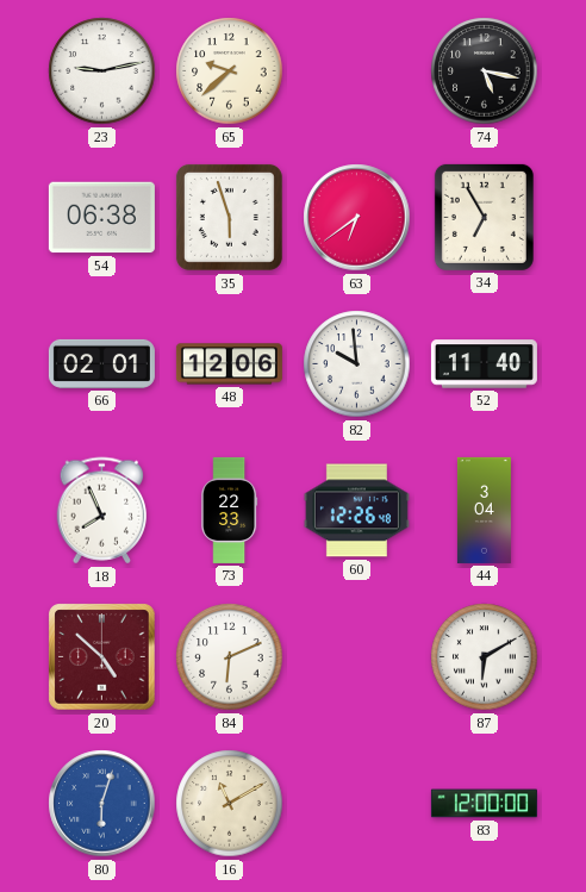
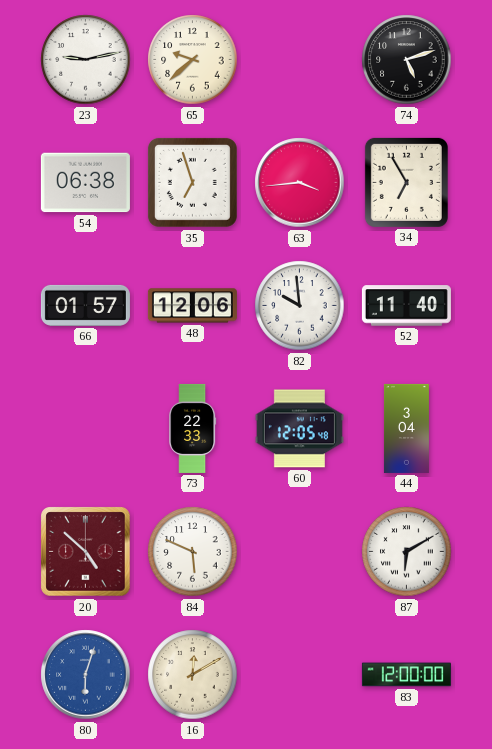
74: 5:17 -> 5:12
35: 5:57 -> 6:57
63: 6:39 -> 3:44
66: 02:01 -> 01:57
18: 7:56 -> none
60: 12:26 -> 12:05
84: 6:11 -> 5:49
16: 11:10 -> 12:10
